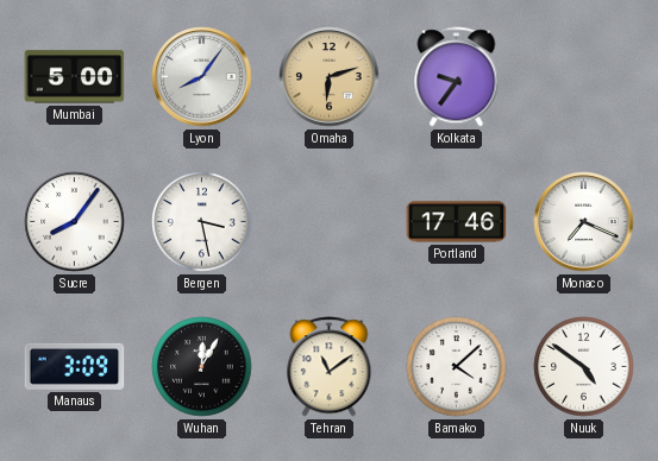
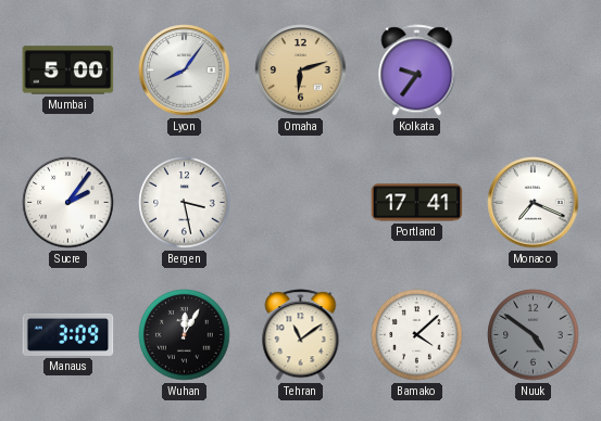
Sucre: 8:06 -> 2:06
Portland: 17:46 -> 17:41
Nuuk dial: white -> grey
